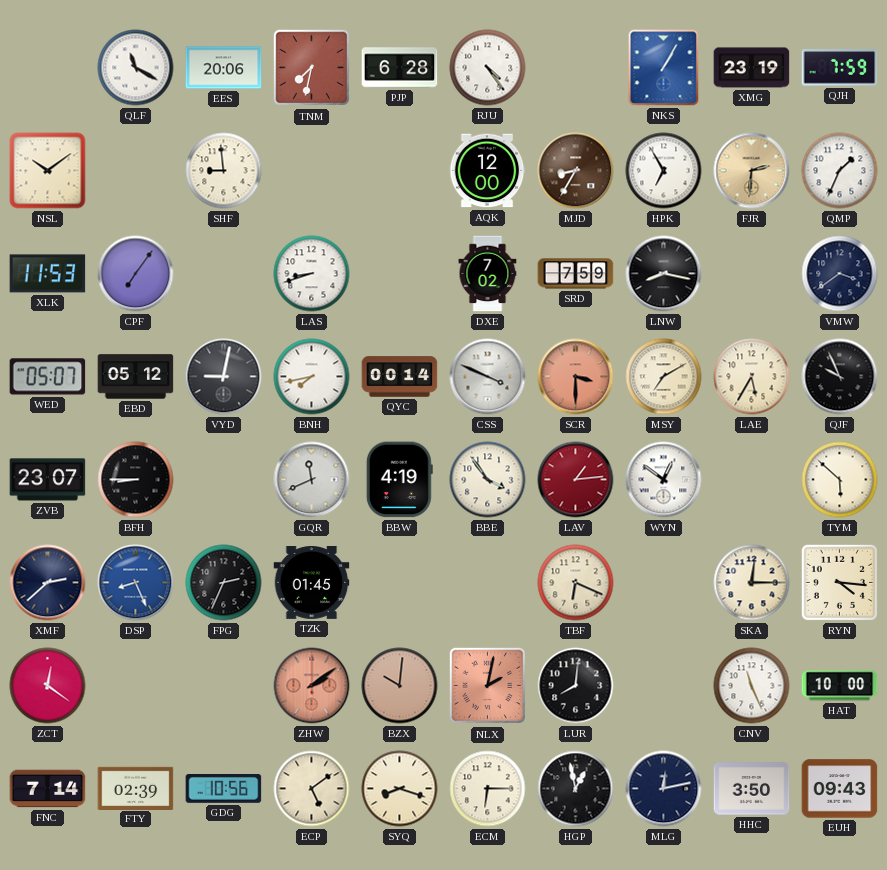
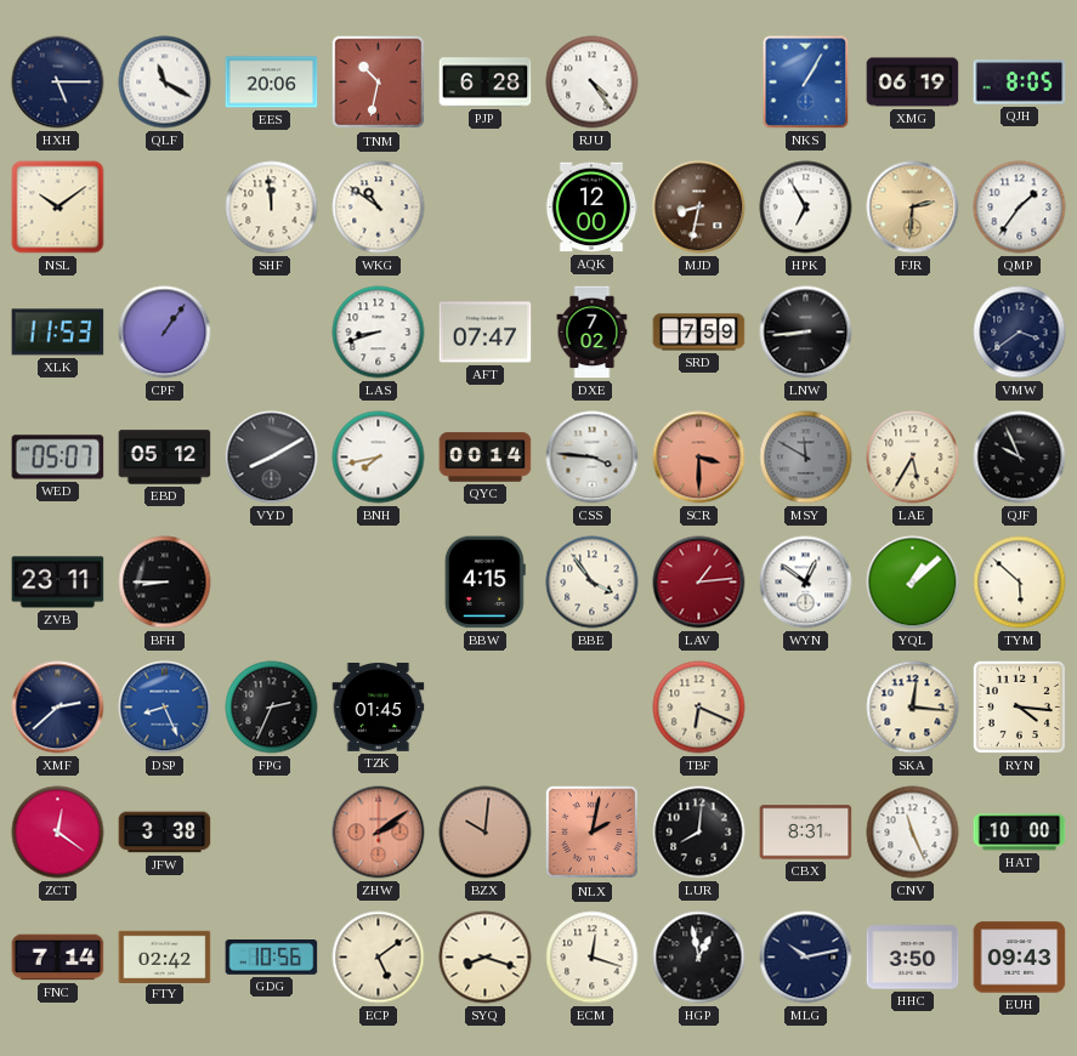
HXH: none -> 5:15
TNM: 7:32 -> 10:32
XMG: 23:19 -> 06:19
QJH: 7:59 -> 8:05
SHF: 8:59 -> 11:59
WKG: none -> 10:51
MJD: 8:35 -> 8:32
QMP: 1:34 -> 1:36
CPF: 7:06 -> 1:06
AFT: none -> 07:47
LNW: 8:17 -> 8:44
VYD: 9:02 -> 8:10
CSS: 3:49 -> 3:46
MSY: 7:10 -> 11:50
MSY dial: cream -> grey
ZVB: 23:07 -> 23:11
GQR: 11:41 -> none
BBW: 4:19 -> 4:15
YQL: none -> 1:08
SKA: 12:15 -> 12:16
JFW: none -> 3:38
CBX: none -> 8:31
FTY: 02:39 -> 02:42
ECM: 6:15 -> 12:18
MLG: 12:13 -> 10:13
